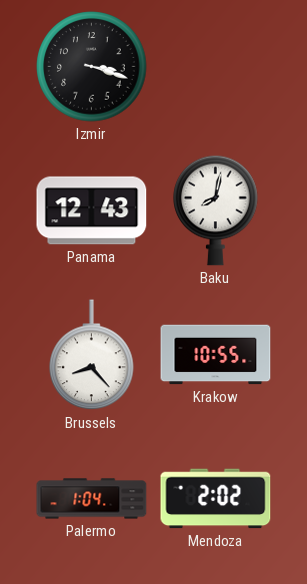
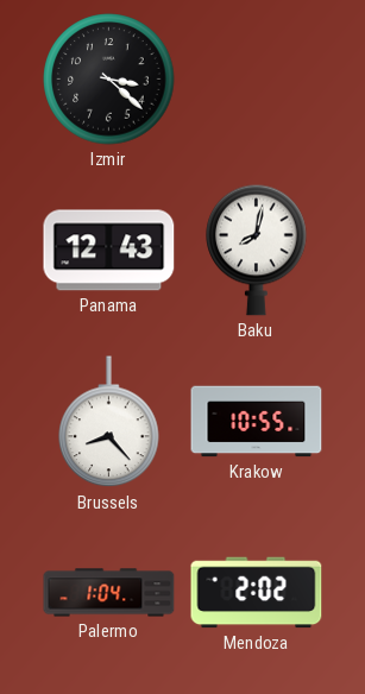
Izmir: 3:18 -> 3:22
